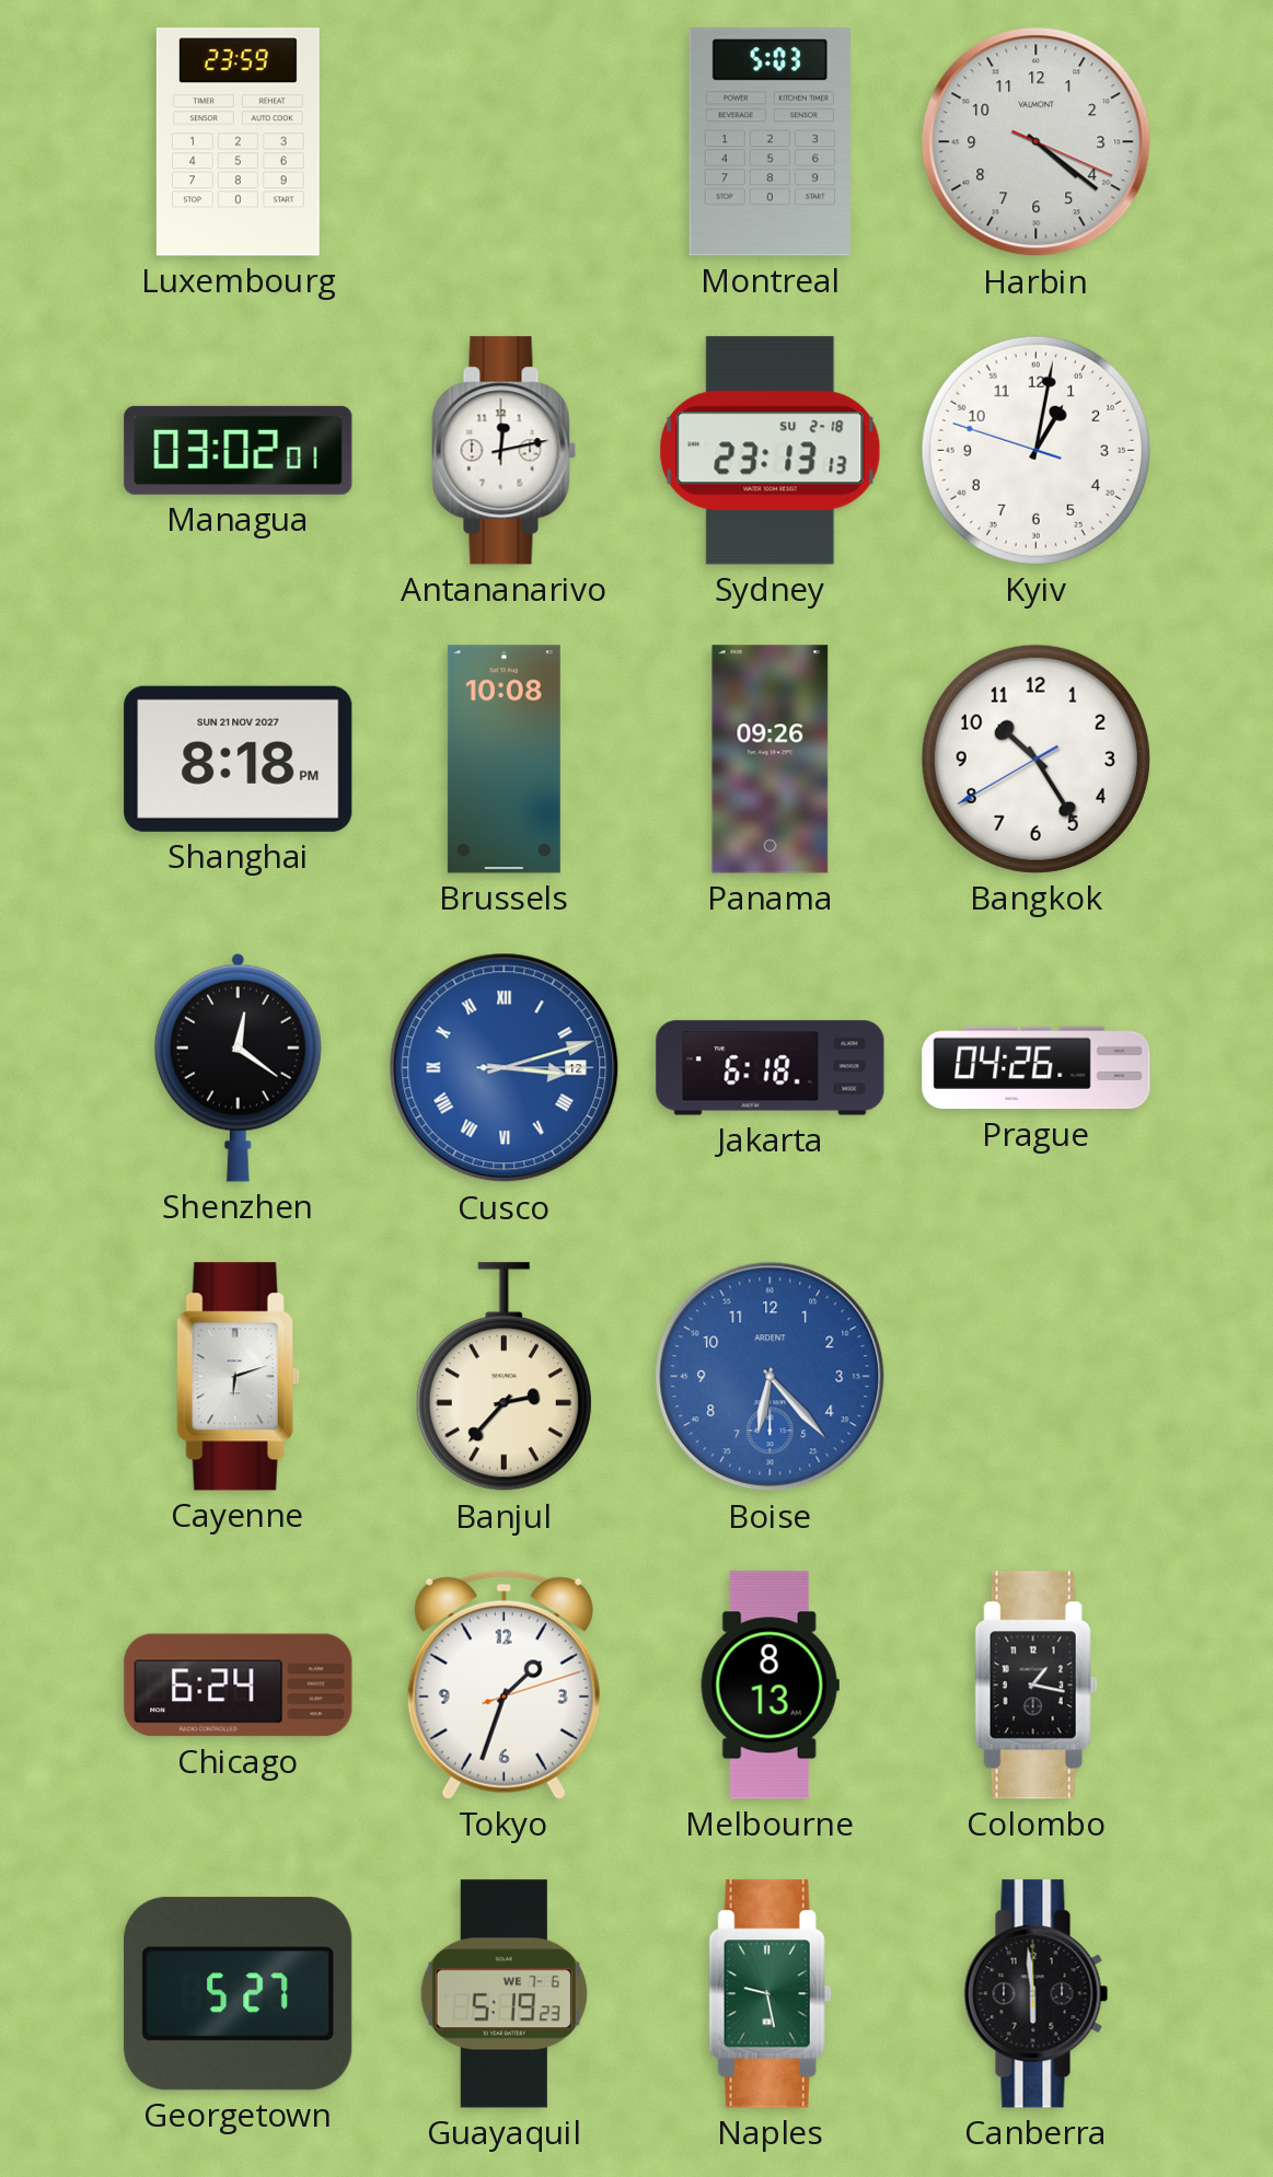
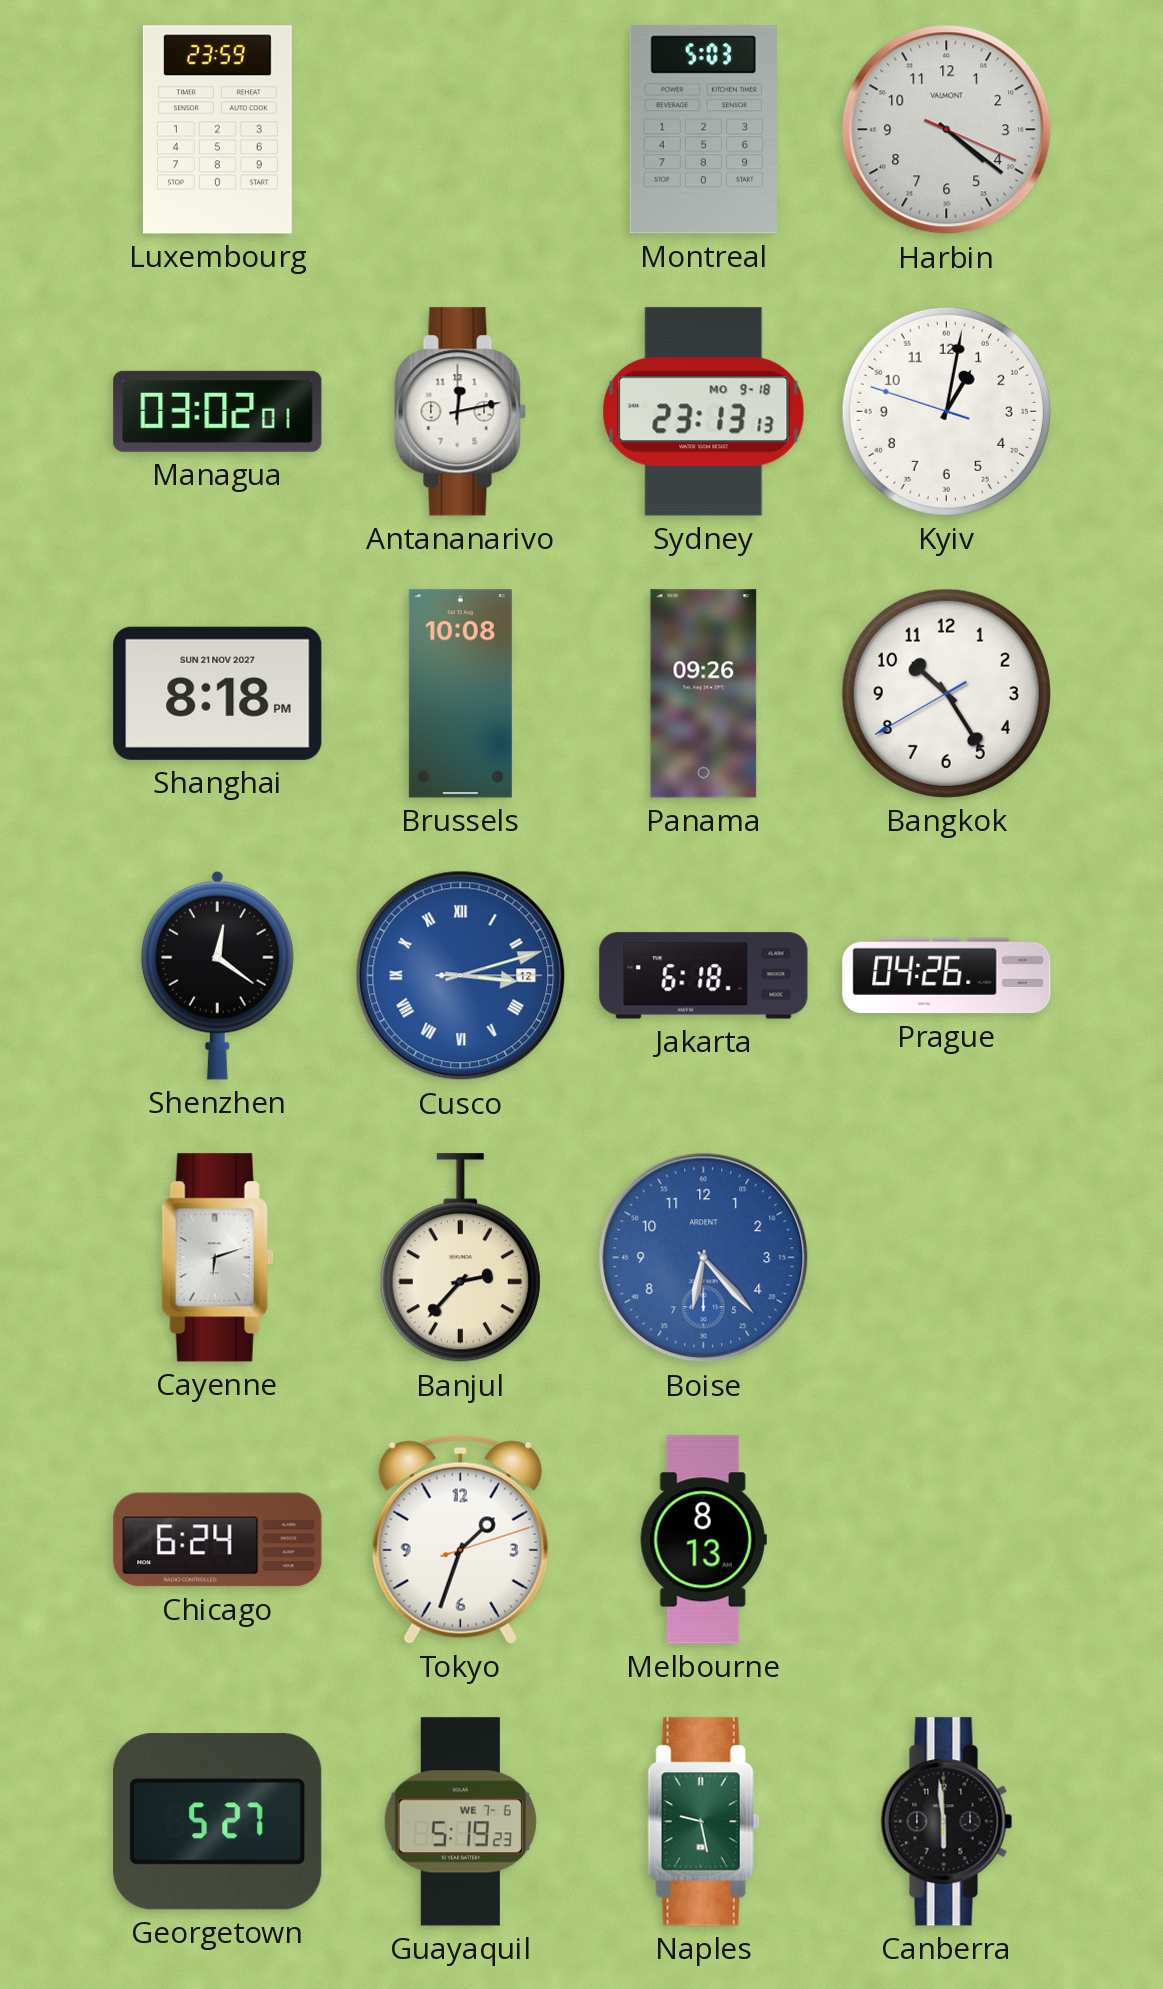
Sydney date: SU 2-18 -> MO 9-18
Colombo: 1:17 -> none
